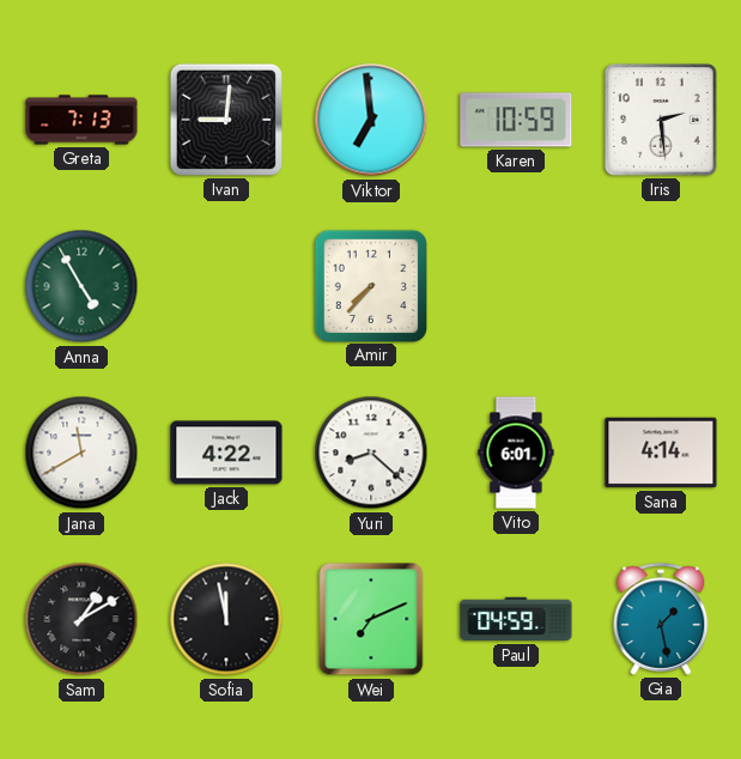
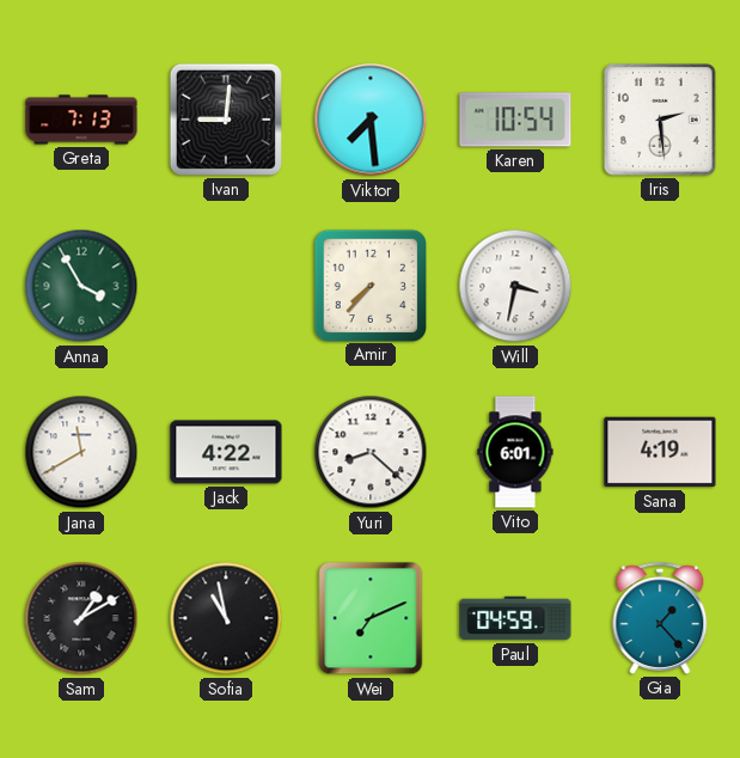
Viktor: 6:59 -> 7:29
Karen: 10:59 -> 10:54
Anna: 4:55 -> 3:55
Will: none -> 3:32
Sana: 4:14 -> 4:19
Sofia: 11:58 -> 10:58
Gia: 1:28 -> 1:23
